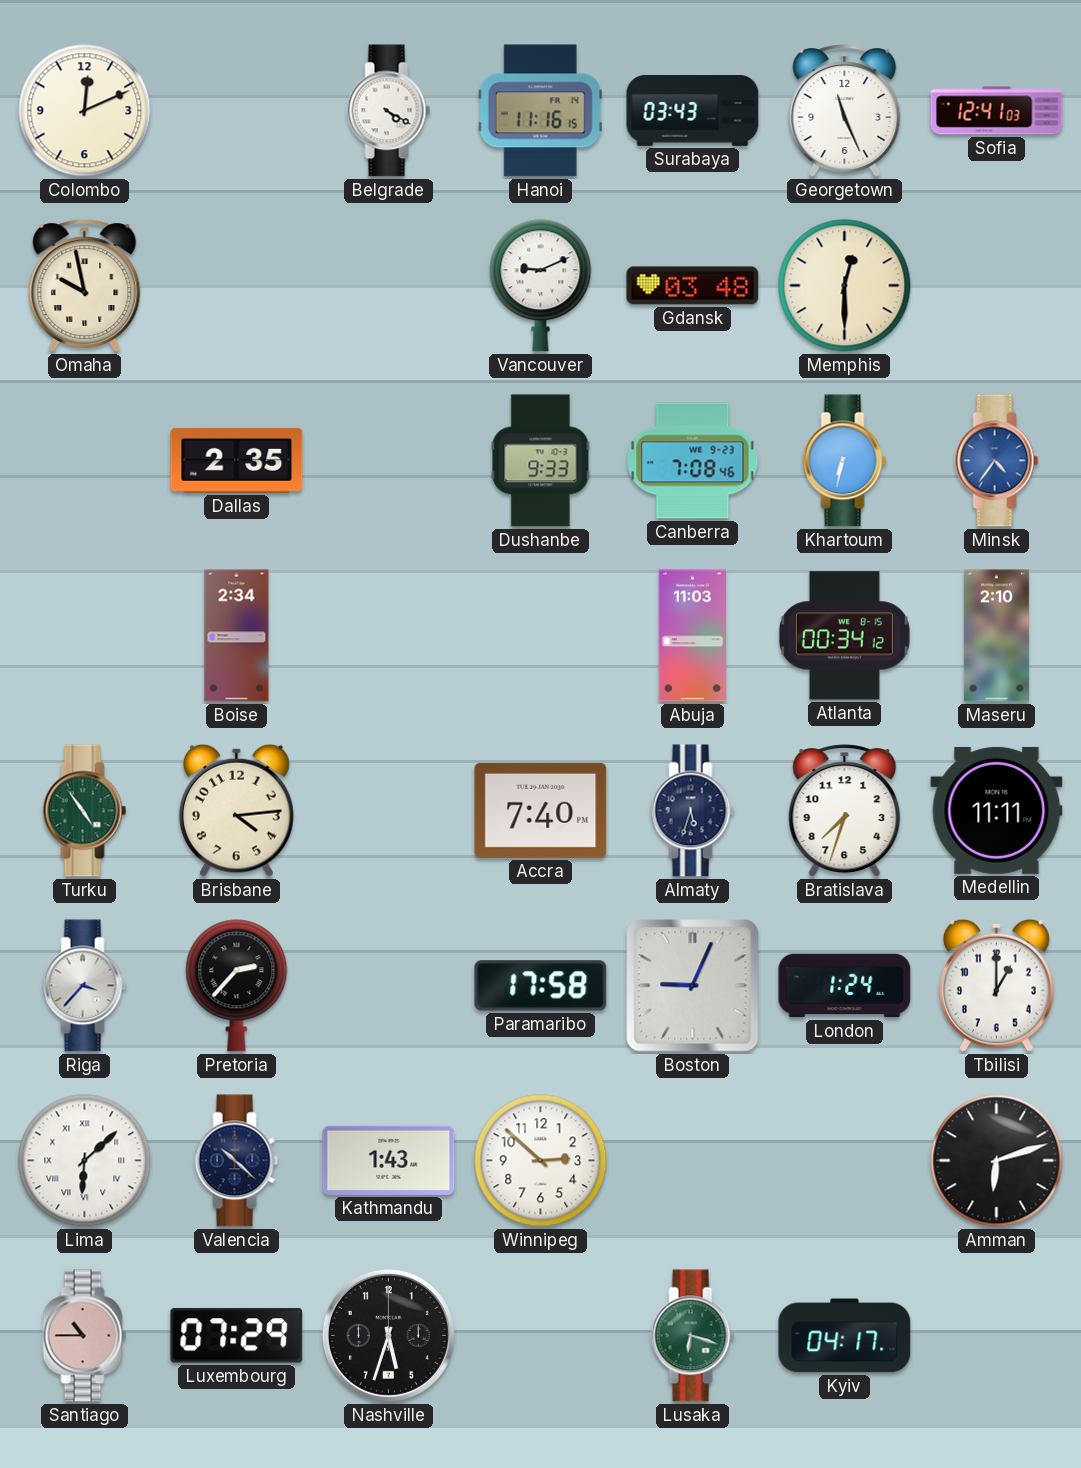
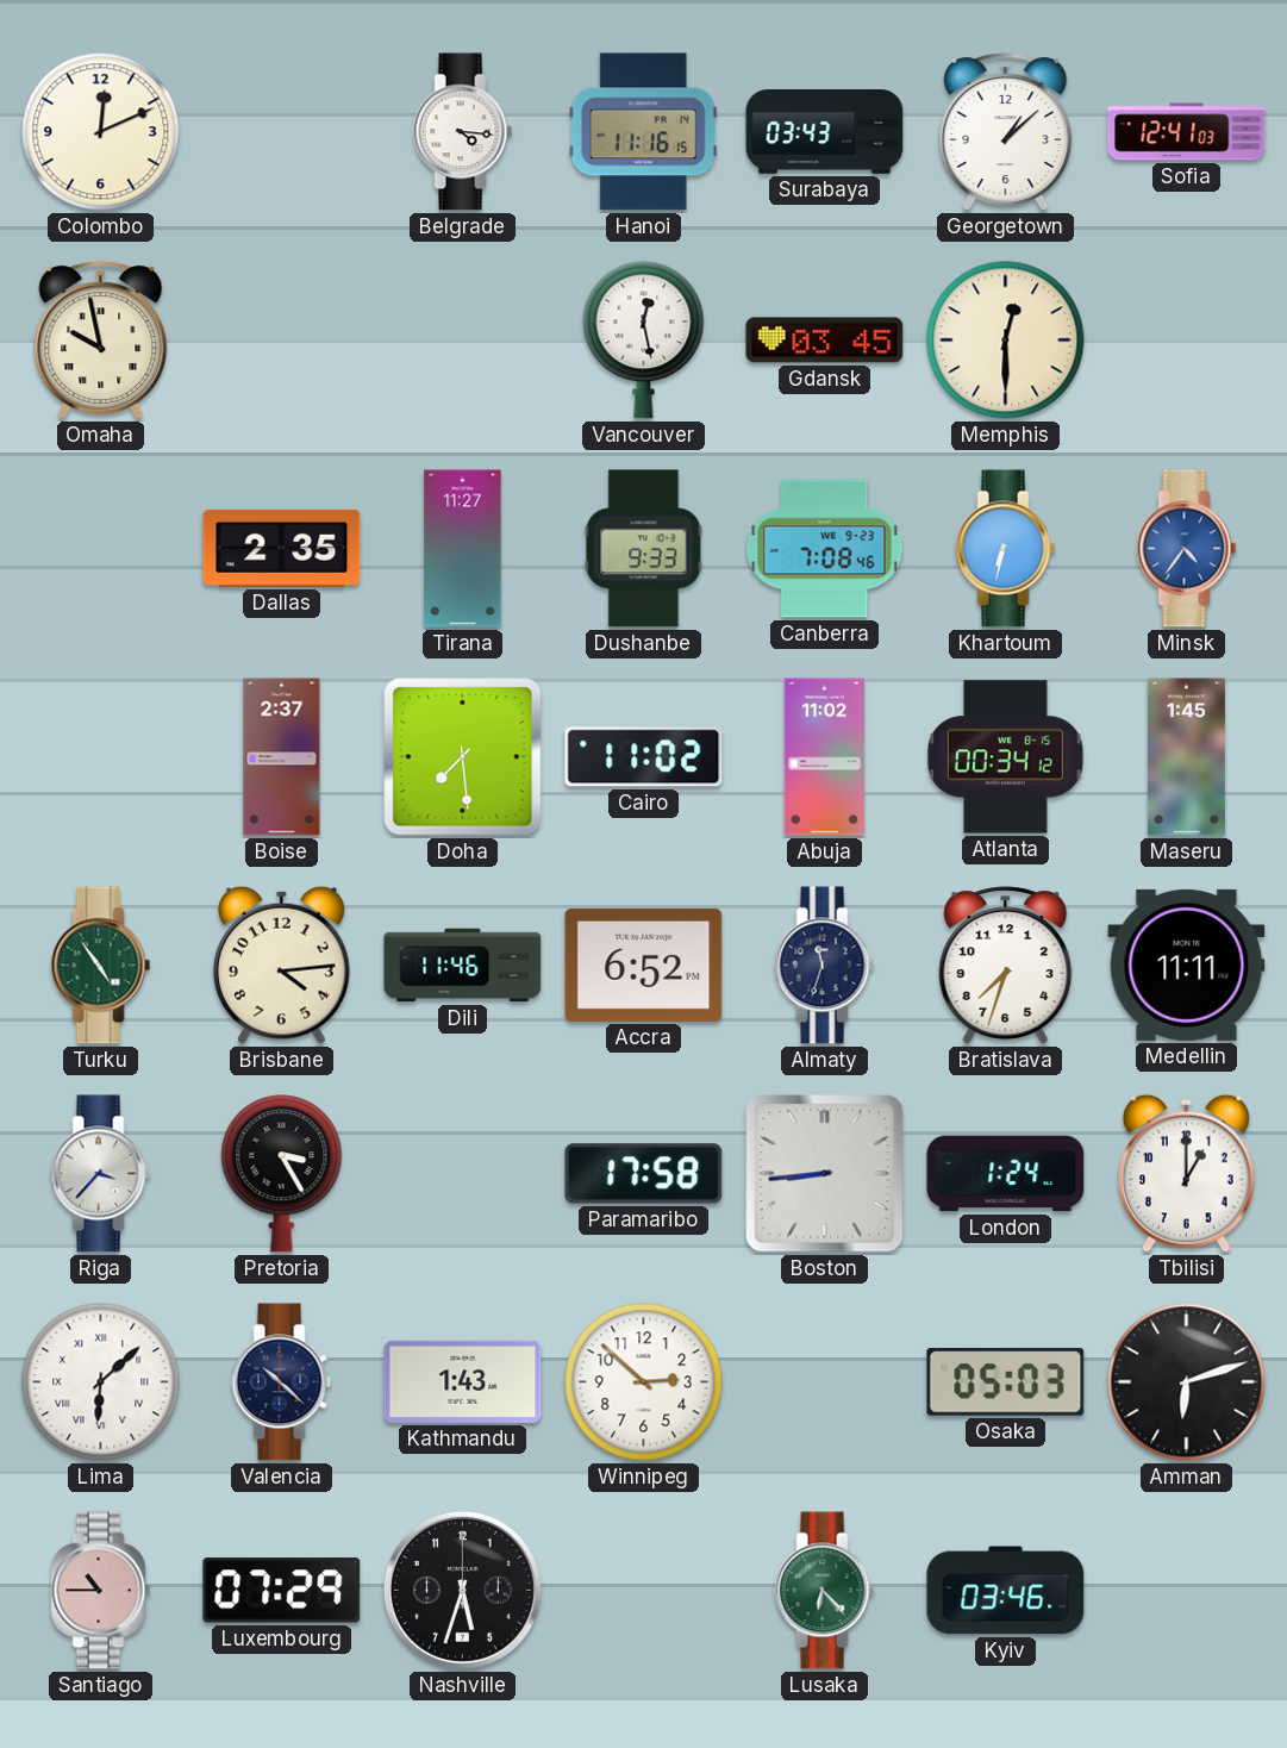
Belgrade: 4:20 -> 4:16
Georgetown: 11:26 -> 1:08
Vancouver: 9:11 -> 12:28
Gdansk: 03:48 -> 03:45
Tirana: none -> 11:27
Boise: 2:34 -> 2:37
Doha: none -> 7:29
Cairo: none -> 11:02
Abuja: 11:03 -> 11:02
Maseru: 2:10 -> 1:45
Dili: none -> 11:46
Accra: 7:40 -> 6:52
Almaty: 5:33 -> 11:33
Pretoria: 2:37 -> 3:25
Boston: 9:04 -> 8:44
Osaka: none -> 05:03
Lusaka: 6:18 -> 6:23
Kyiv: 04:17 -> 03:46
